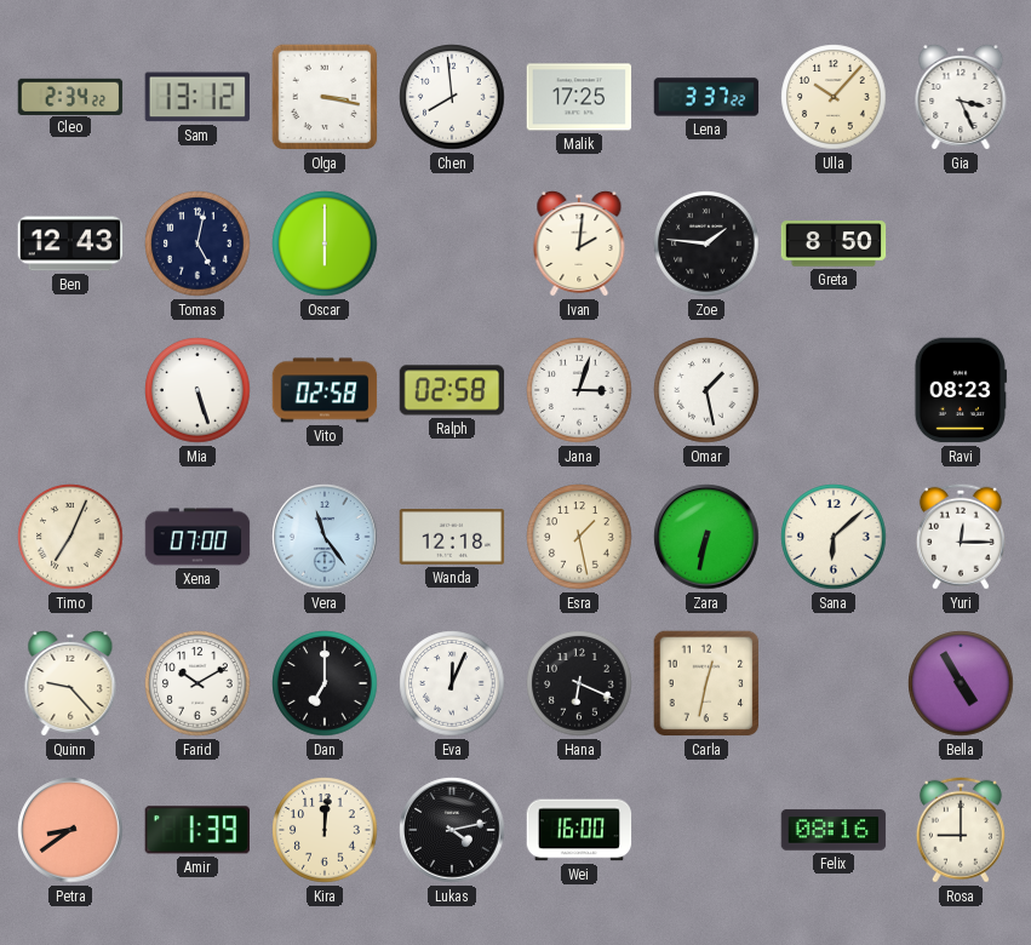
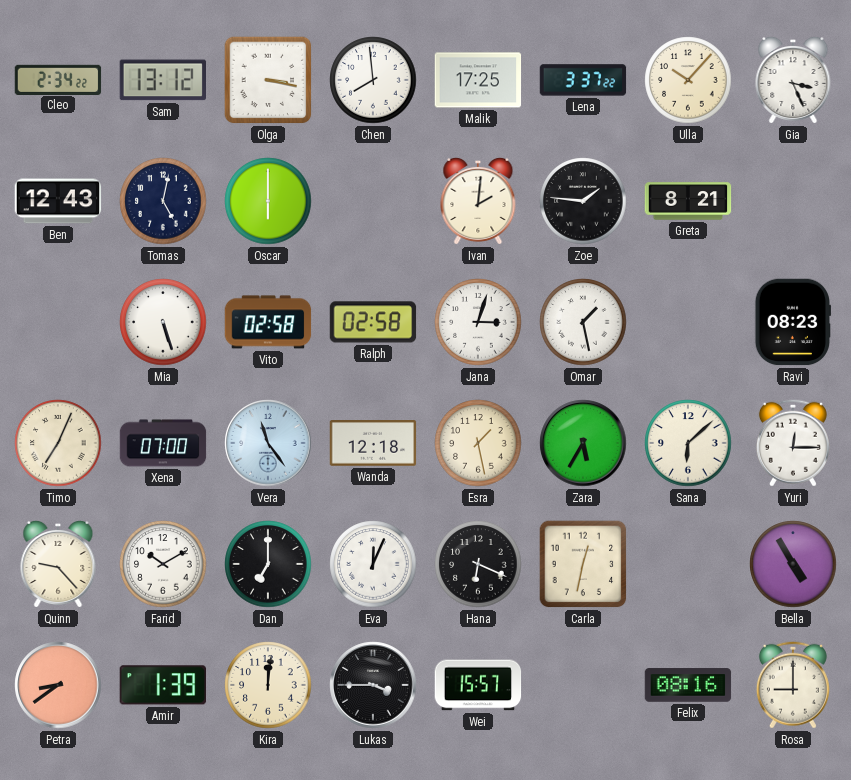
Greta: 8:50 -> 8:21
Zara: 6:32 -> 5:35
Lukas: 4:13 -> 3:45
Wei: 16:00 -> 15:57
